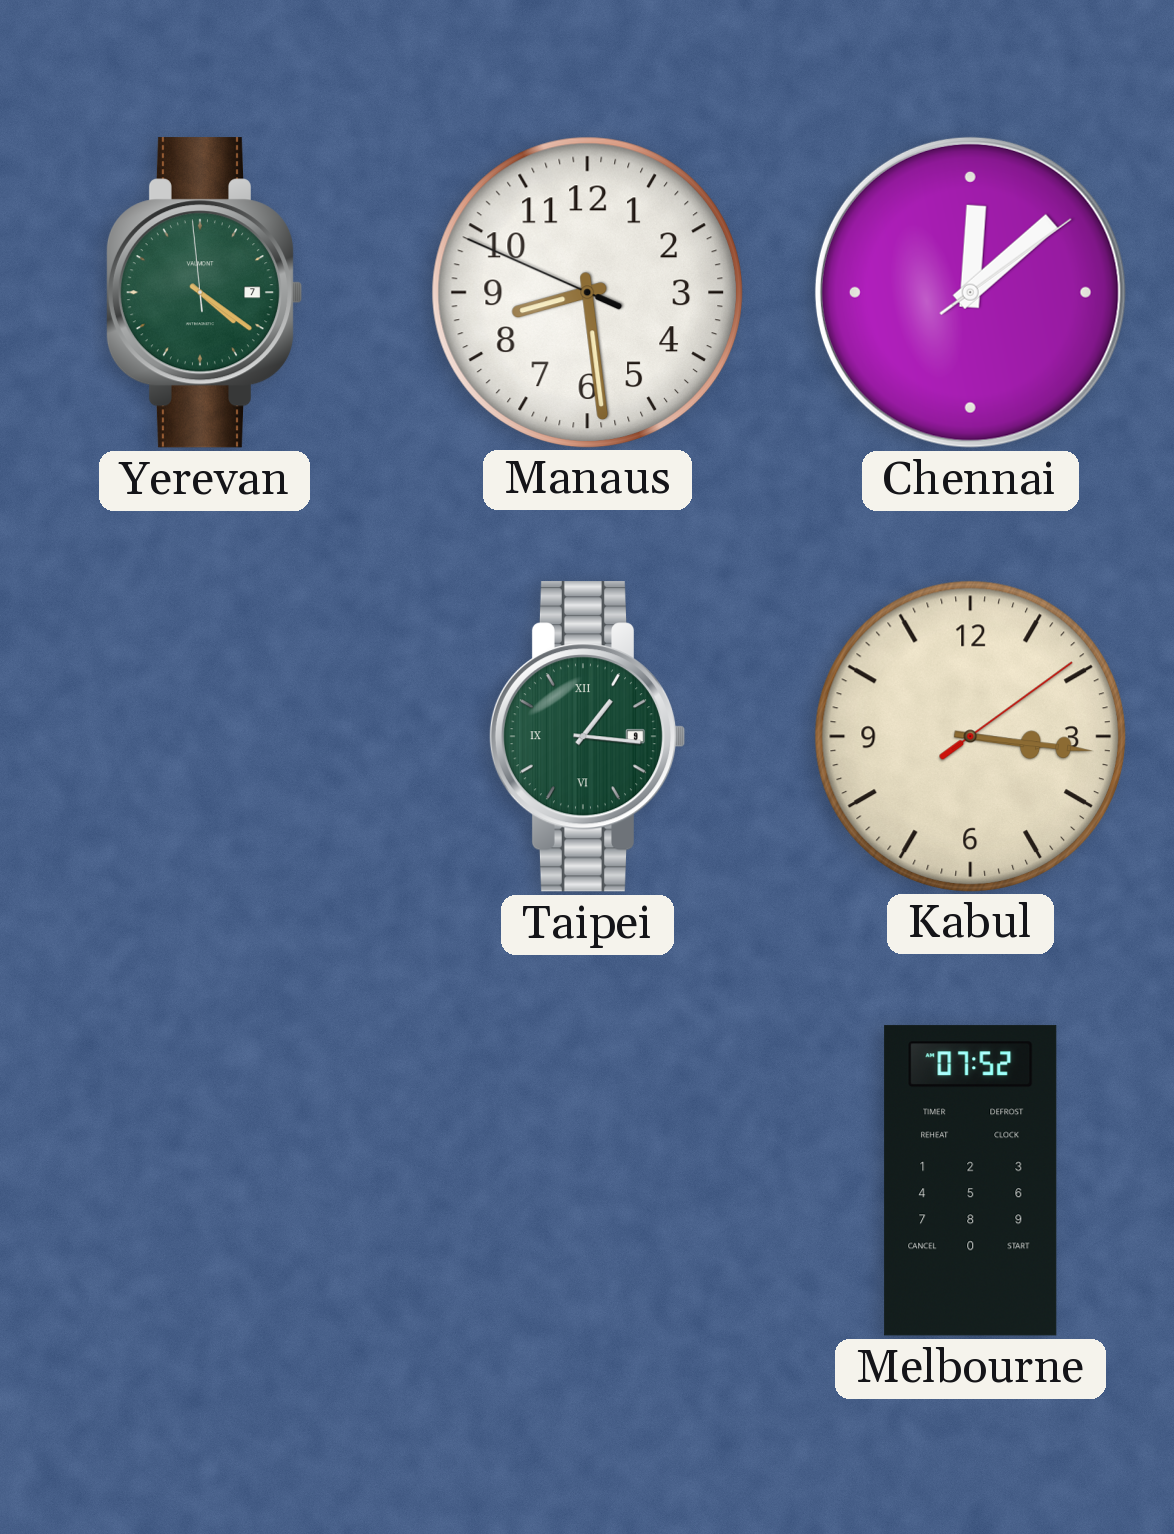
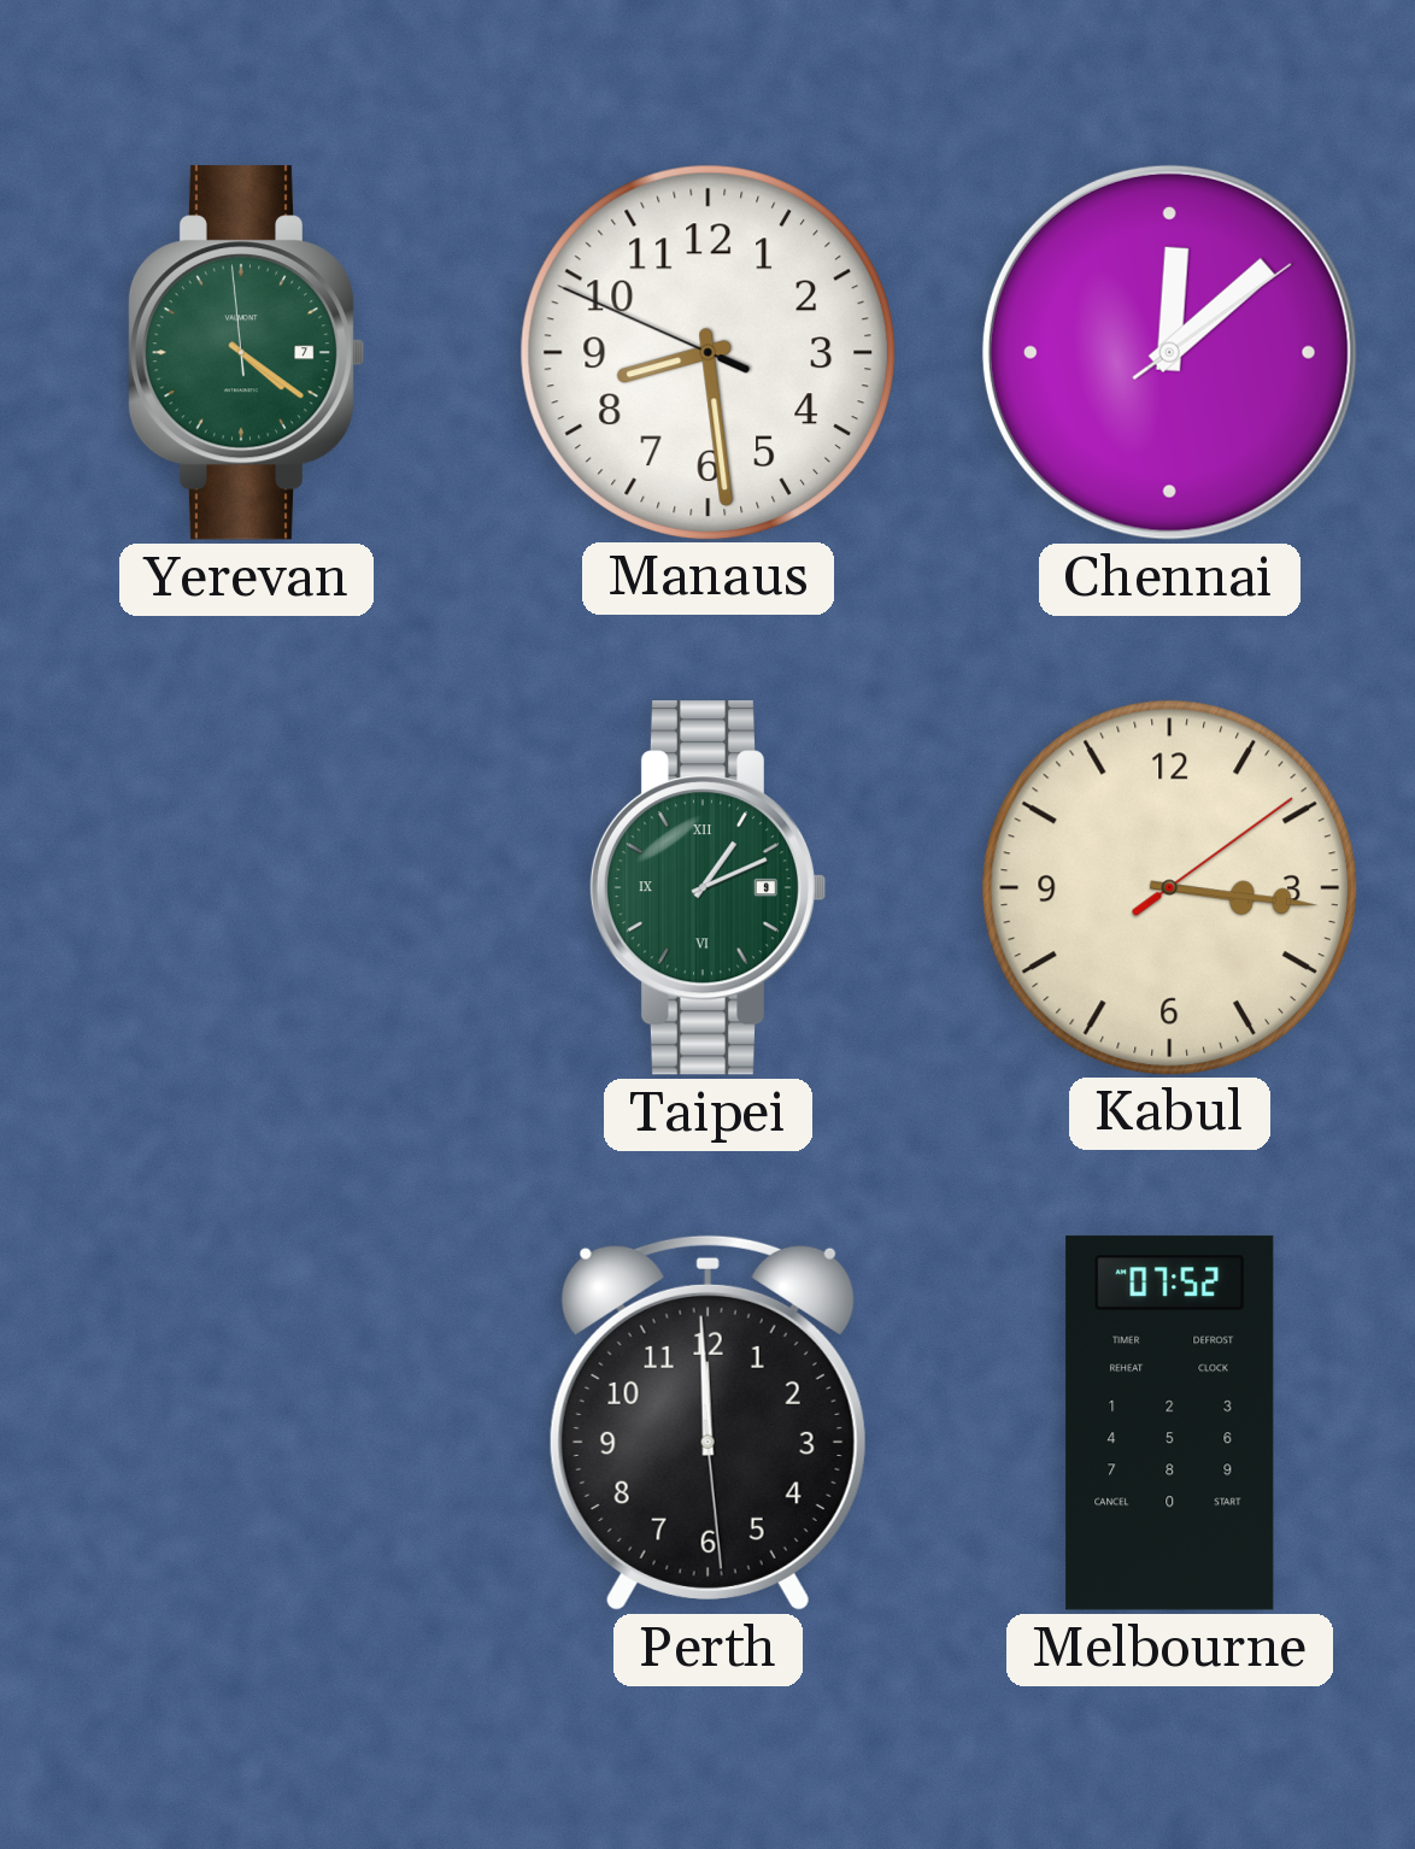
Taipei: 1:16 -> 1:11
Perth: none -> 11:59
